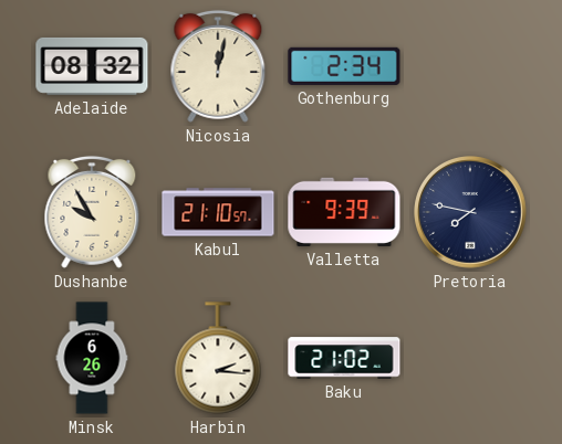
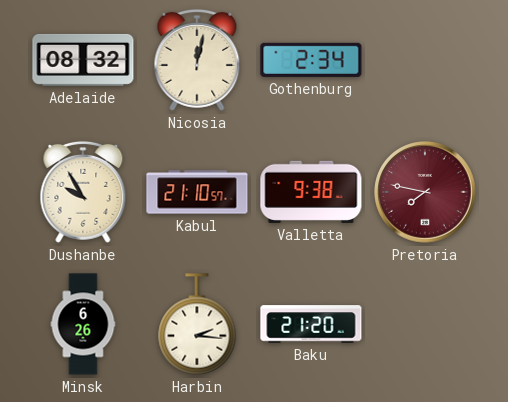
Valletta: 9:39 -> 9:38
Pretoria dial: navy -> burgundy
Baku: 21:02 -> 21:20
